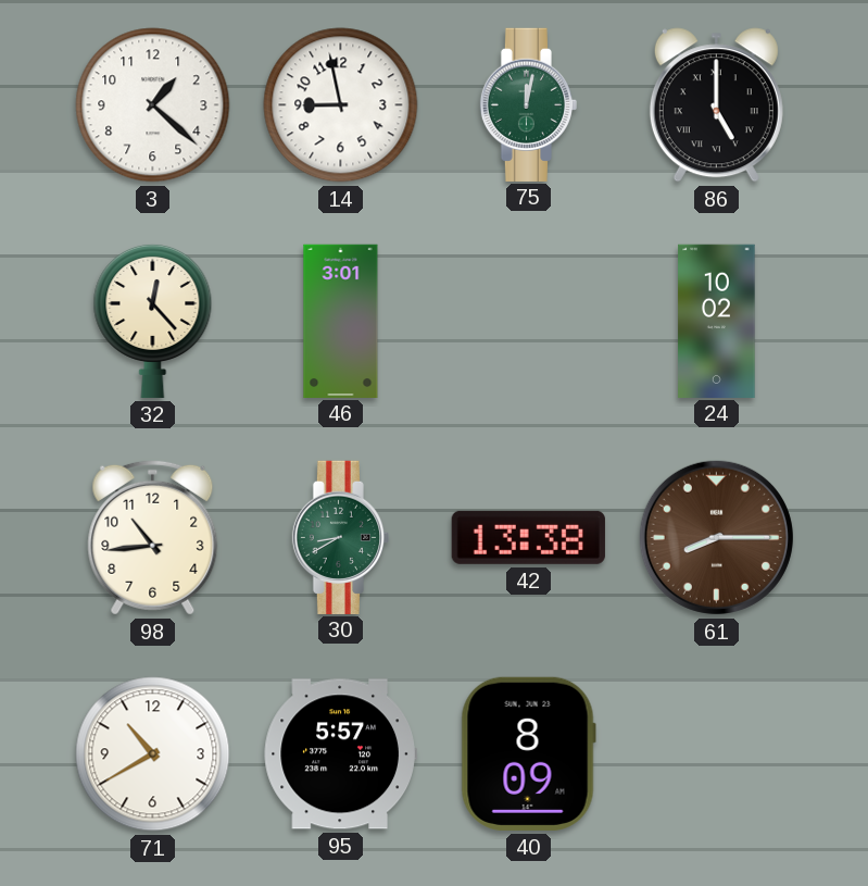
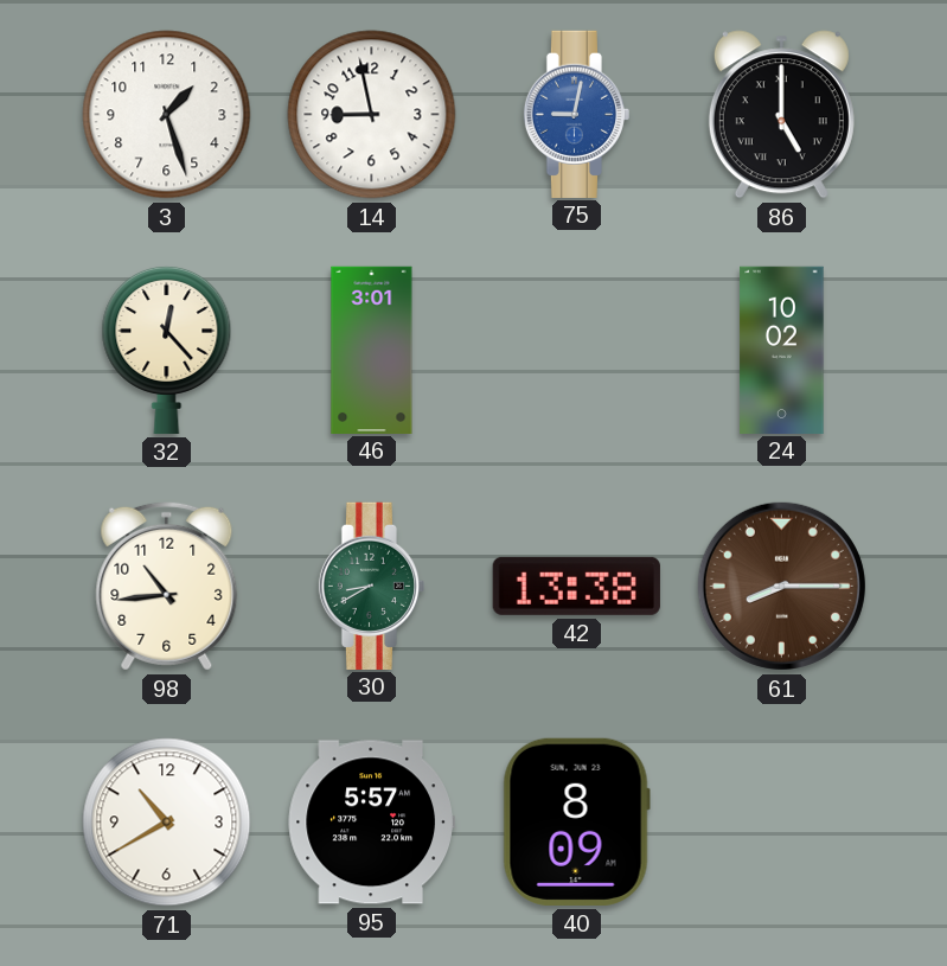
3: 1:22 -> 1:27
75: 12:02 -> 9:02
75 dial: green -> blue
